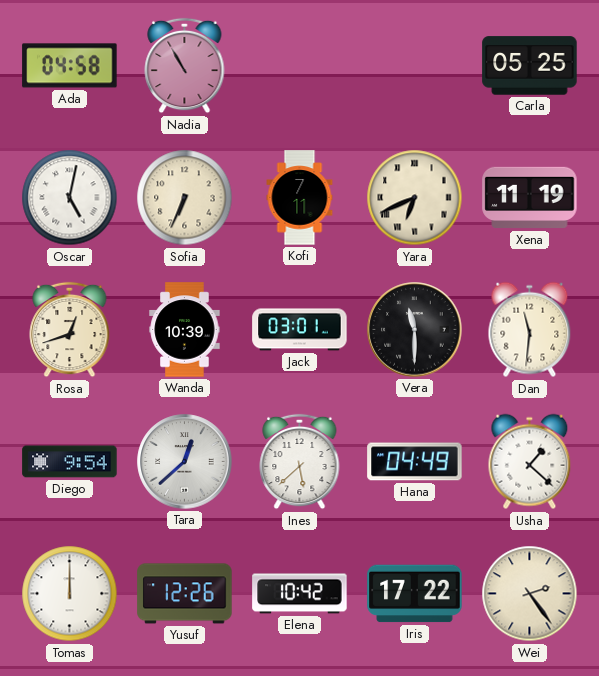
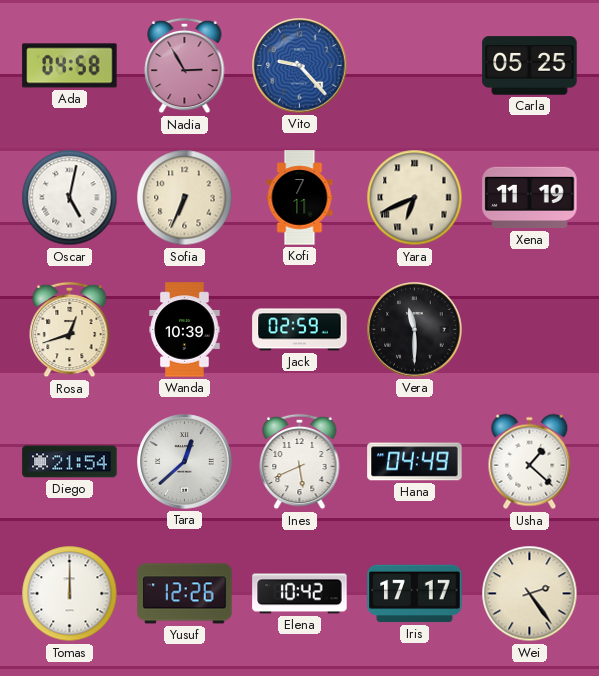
Nadia: 10:55 -> 2:55
Vito: none -> 9:23
Jack: 03:01 -> 02:59
Dan: 11:31 -> none
Diego: 9:54 -> 21:54
Ines: 5:38 -> 5:41
Iris: 17:22 -> 17:17
